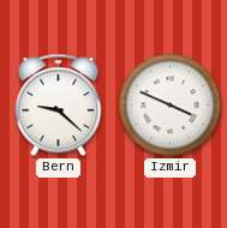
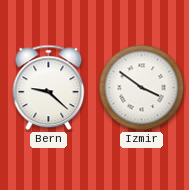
Izmir: 3:49 -> 3:51
